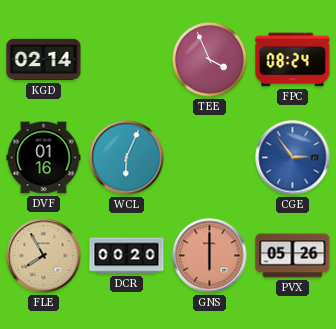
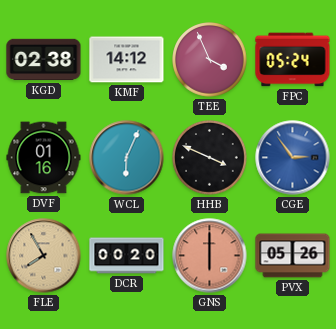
KGD: 02:14 -> 02:38
KMF: none -> 14:12
FPC: 08:24 -> 05:24
HHB: none -> 3:49
